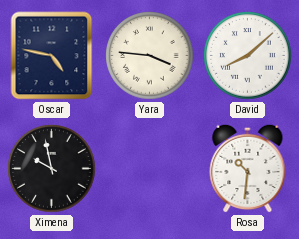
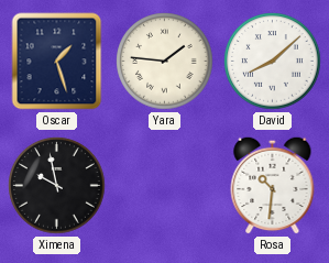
Oscar: 4:47 -> 1:27
Yara: 3:46 -> 1:46
